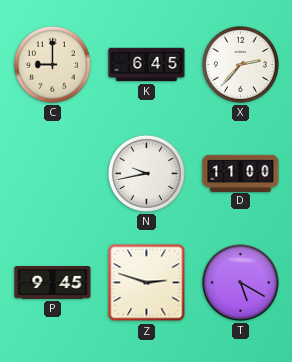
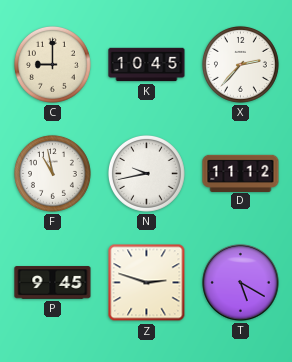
K: 6:45 -> 10:45
F: none -> 10:58
D: 11:00 -> 11:12
